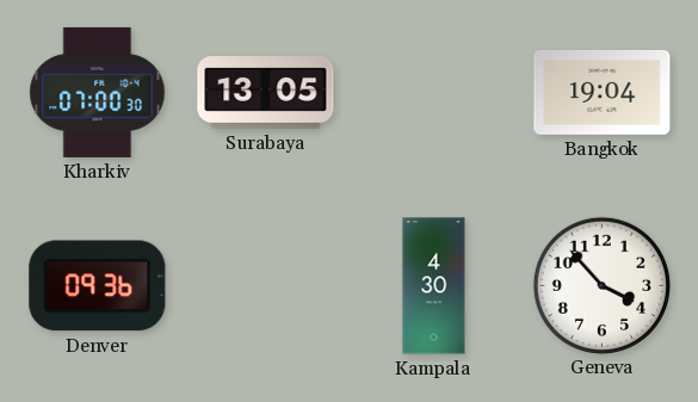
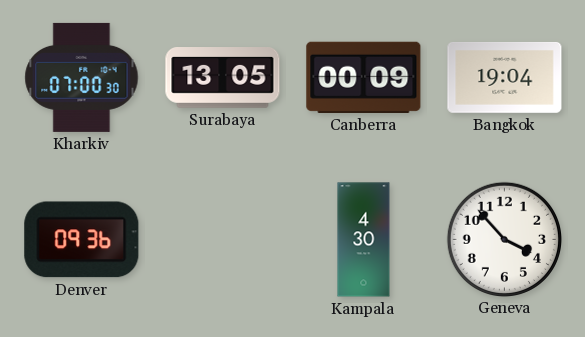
Canberra: none -> 00:09
